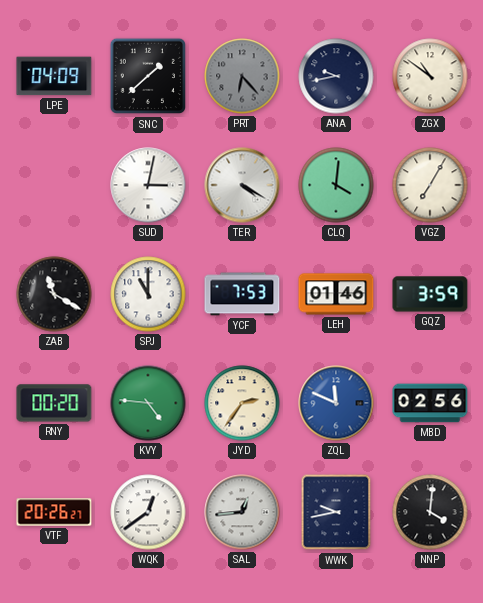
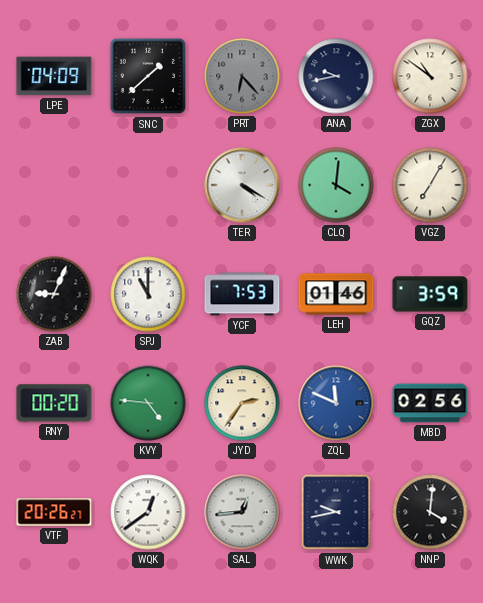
SUD: 3:02 -> none
ZAB: 11:20 -> 9:04
